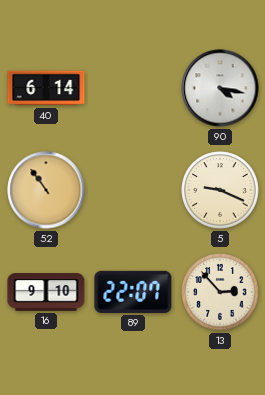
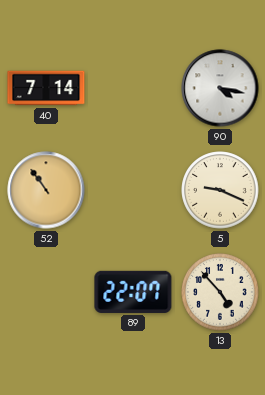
40: 6:14 -> 7:14
16: 9:10 -> none
13: 2:53 -> 4:53
